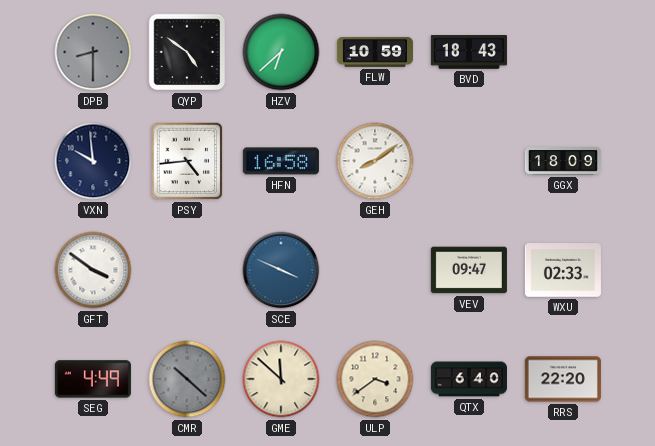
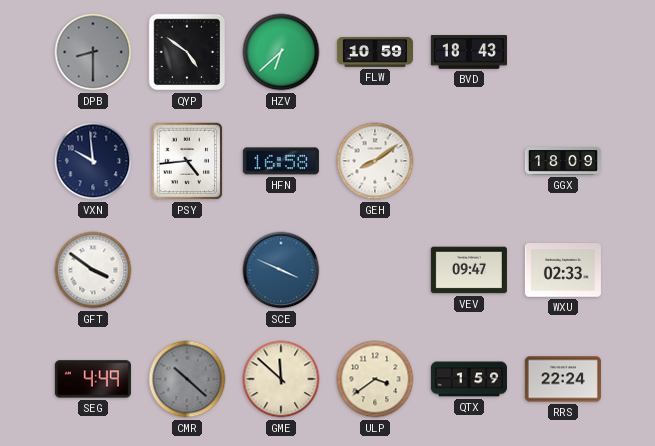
QTX: 6:40 -> 1:59
RRS: 22:20 -> 22:24
